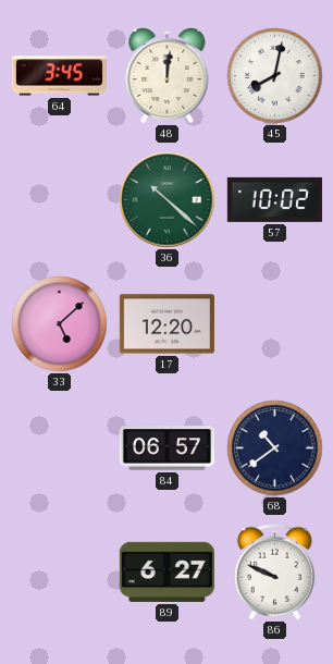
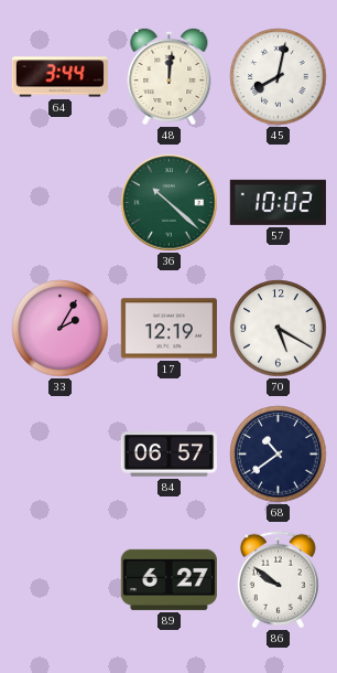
64: 3:45 -> 3:44
33: 5:08 -> 2:05
17: 12:20 -> 12:19
70: none -> 5:20
86: 9:49 -> 9:51
